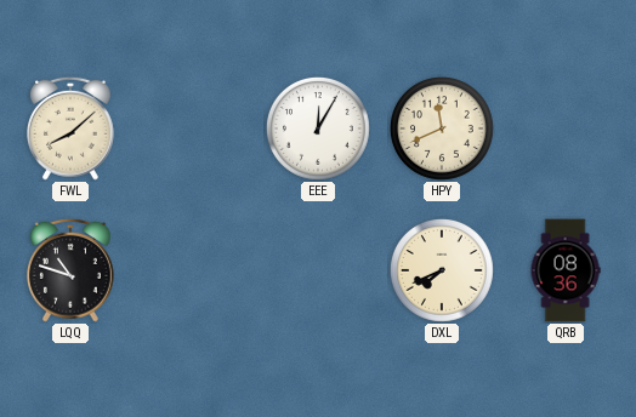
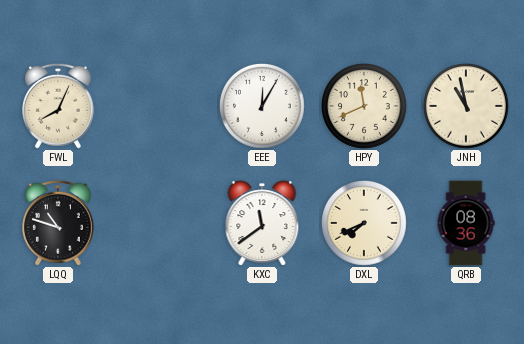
FWL: 8:08 -> 8:04
JNH: none -> 10:58
KXC: none -> 11:39
